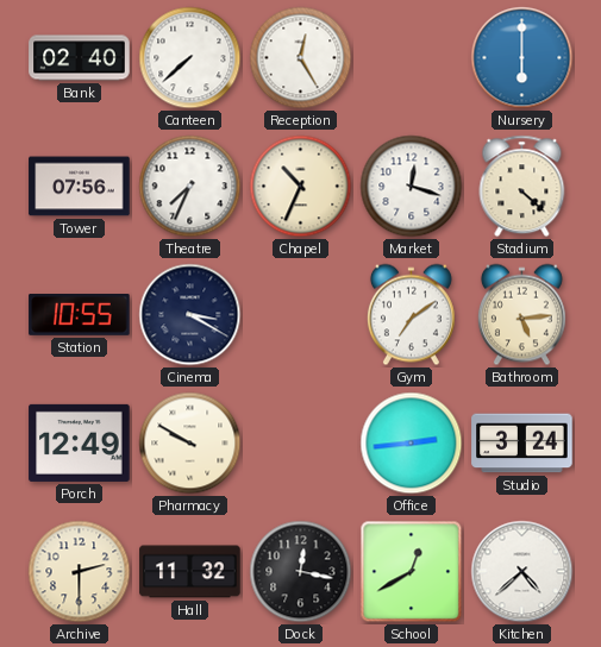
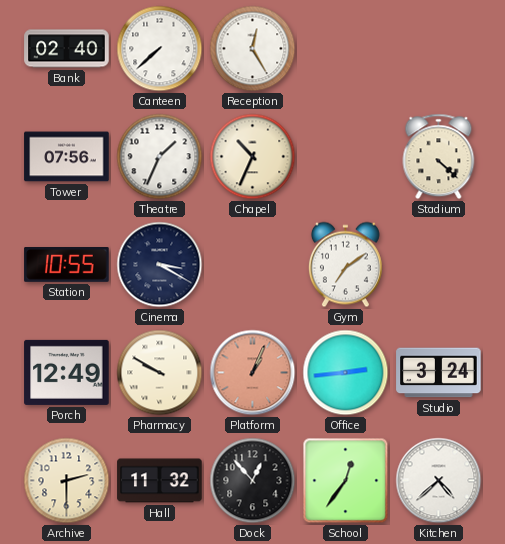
Nursery: 6:00 -> none
Theatre: 7:34 -> 1:34
Market: 12:18 -> none
Bathroom: 5:14 -> none
Platform: none -> 1:04
Dock: 12:17 -> 12:53
School: 12:40 -> 12:36
